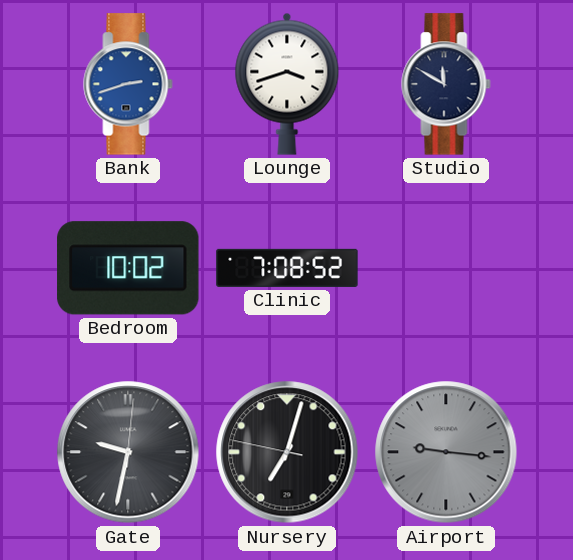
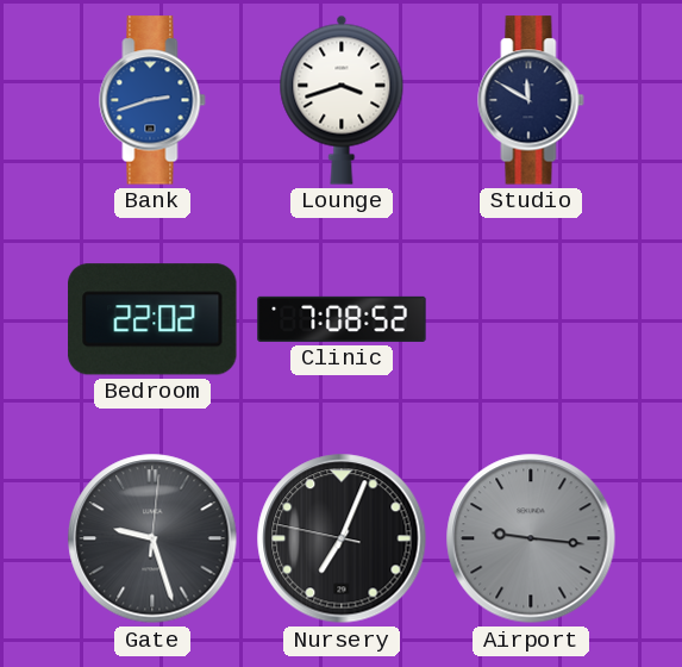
Bedroom: 10:02 -> 22:02
Gate: 9:32 -> 9:27
Nursery: 7:02 -> 7:03
